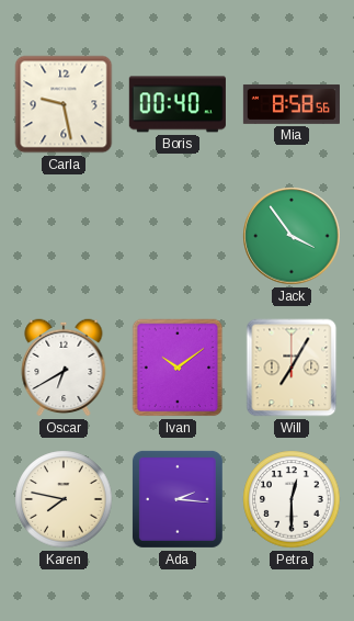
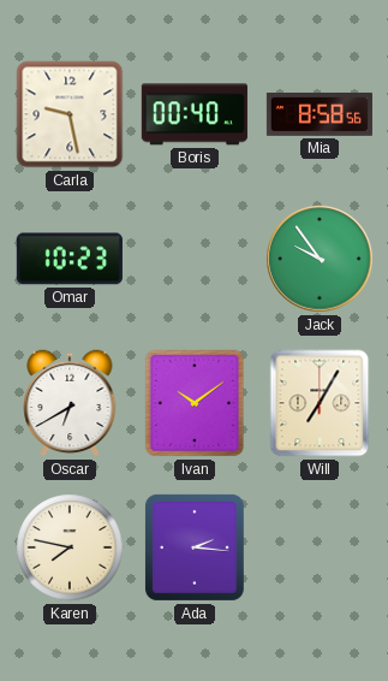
Omar: none -> 10:23
Jack: 3:54 -> 9:54
Petra: 12:30 -> none
